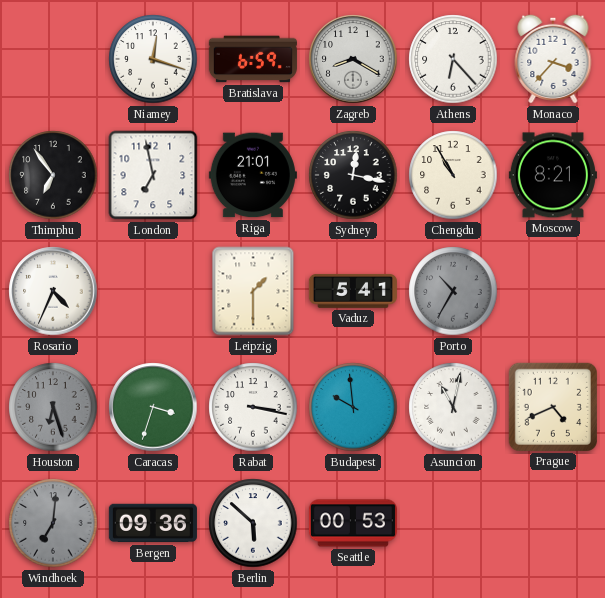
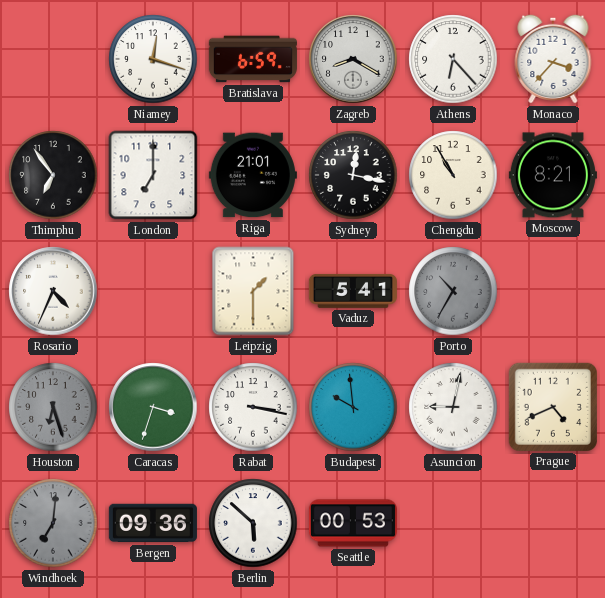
London: 6:58 -> 7:00
Asuncion: 11:02 -> 9:02
